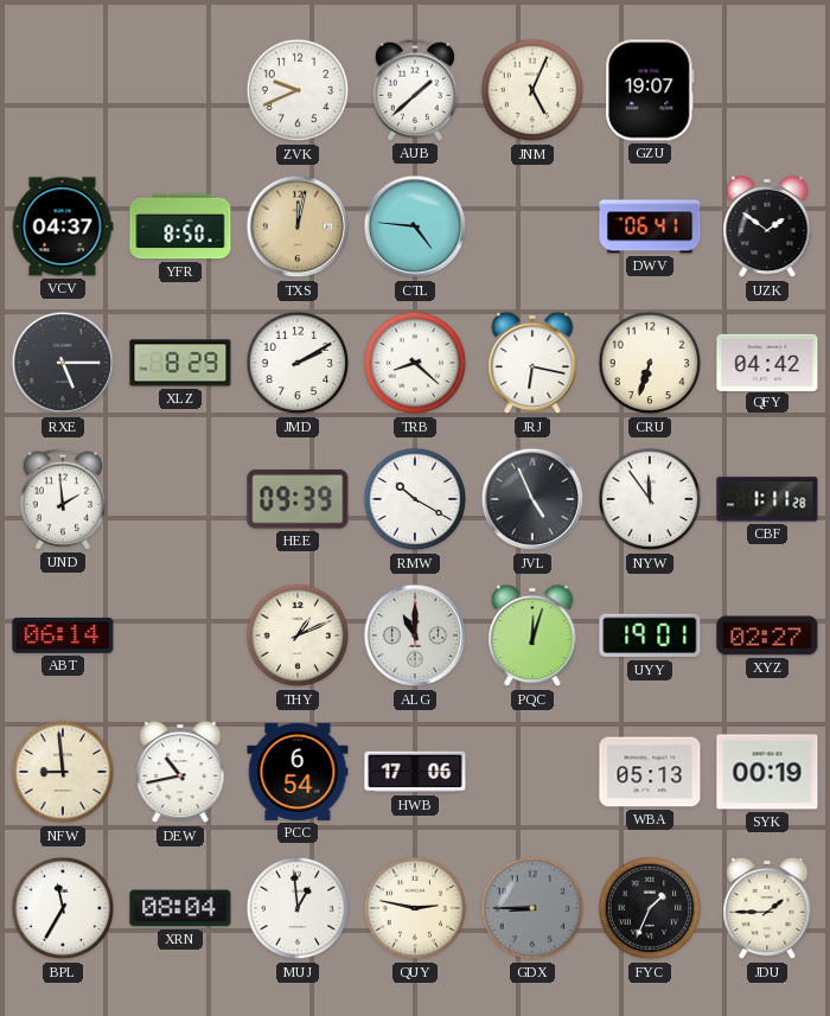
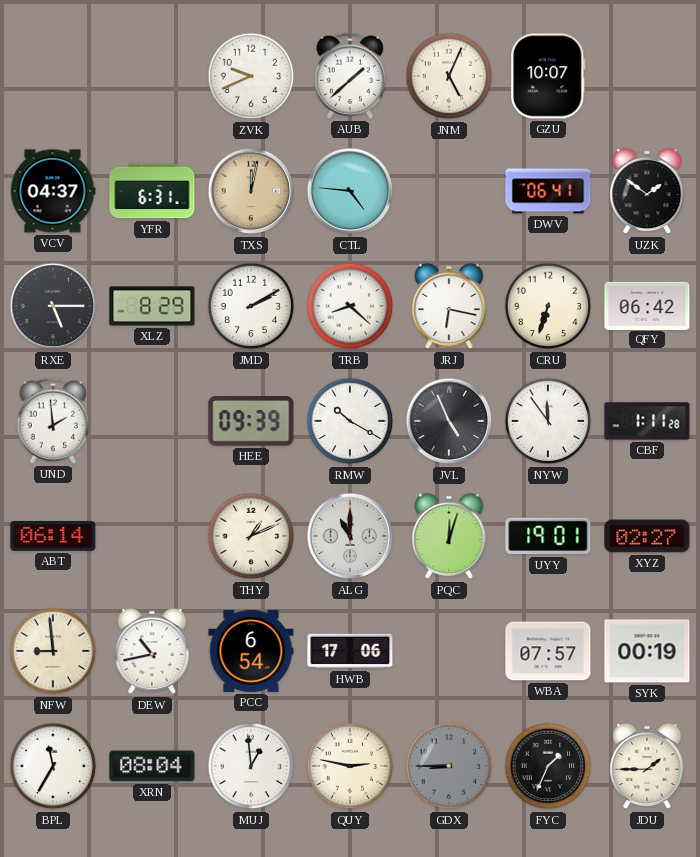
GZU: 19:07 -> 10:07
YFR: 8:50 -> 6:31
QFY: 04:42 -> 06:42
WBA: 05:13 -> 07:57
